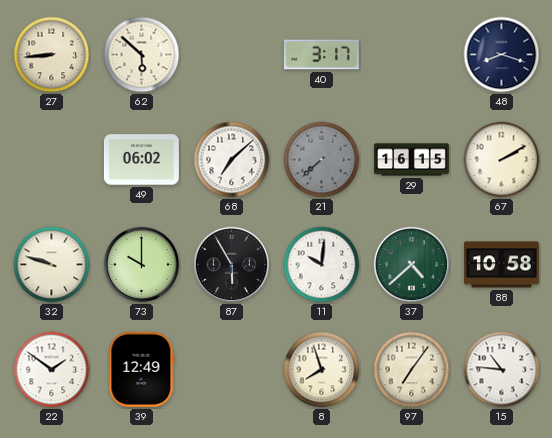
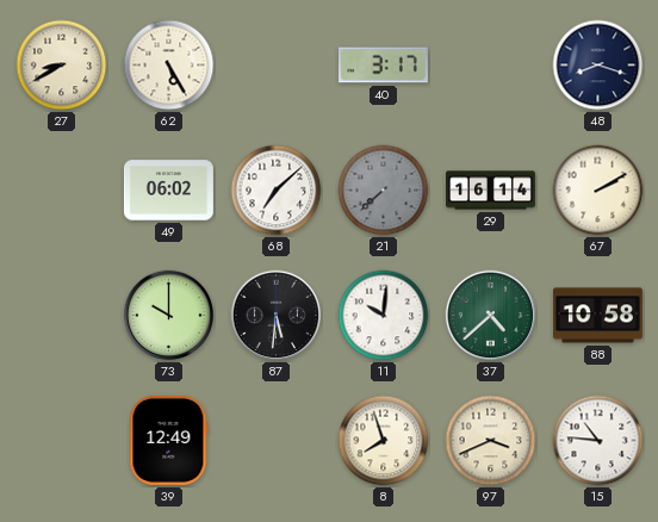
27: 8:44 -> 8:40
62: 5:52 -> 5:25
29: 16:15 -> 16:14
32: 9:48 -> none
87: 5:55 -> 5:31
22: 1:51 -> none
97: 7:06 -> 3:41
